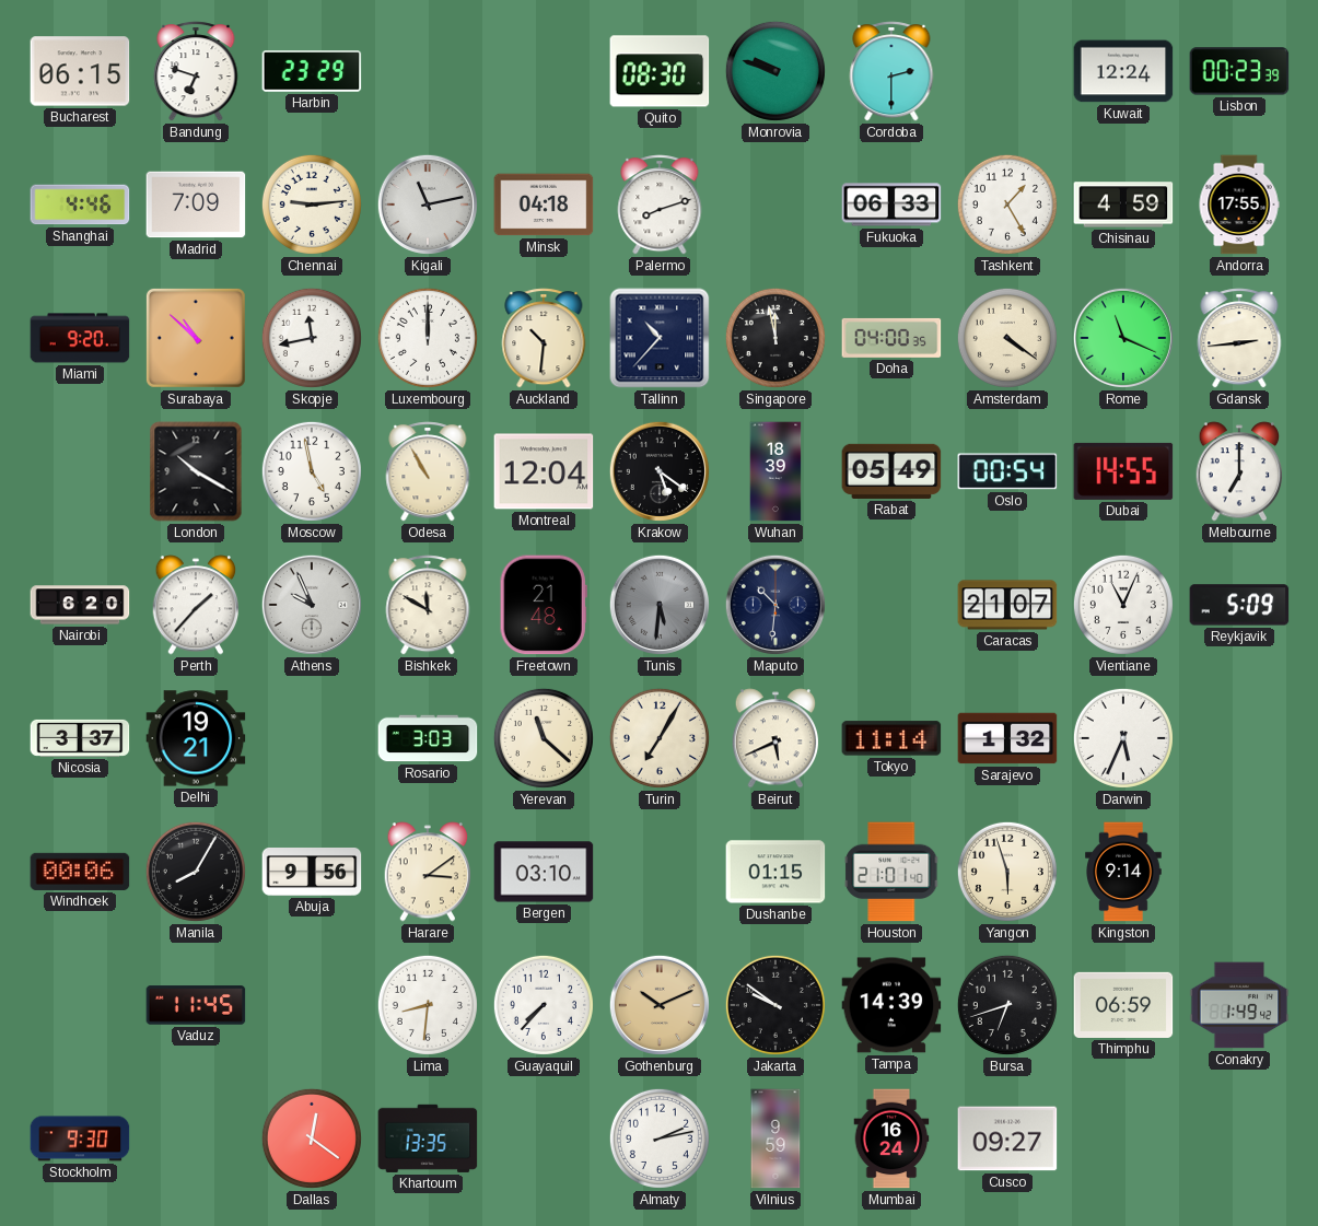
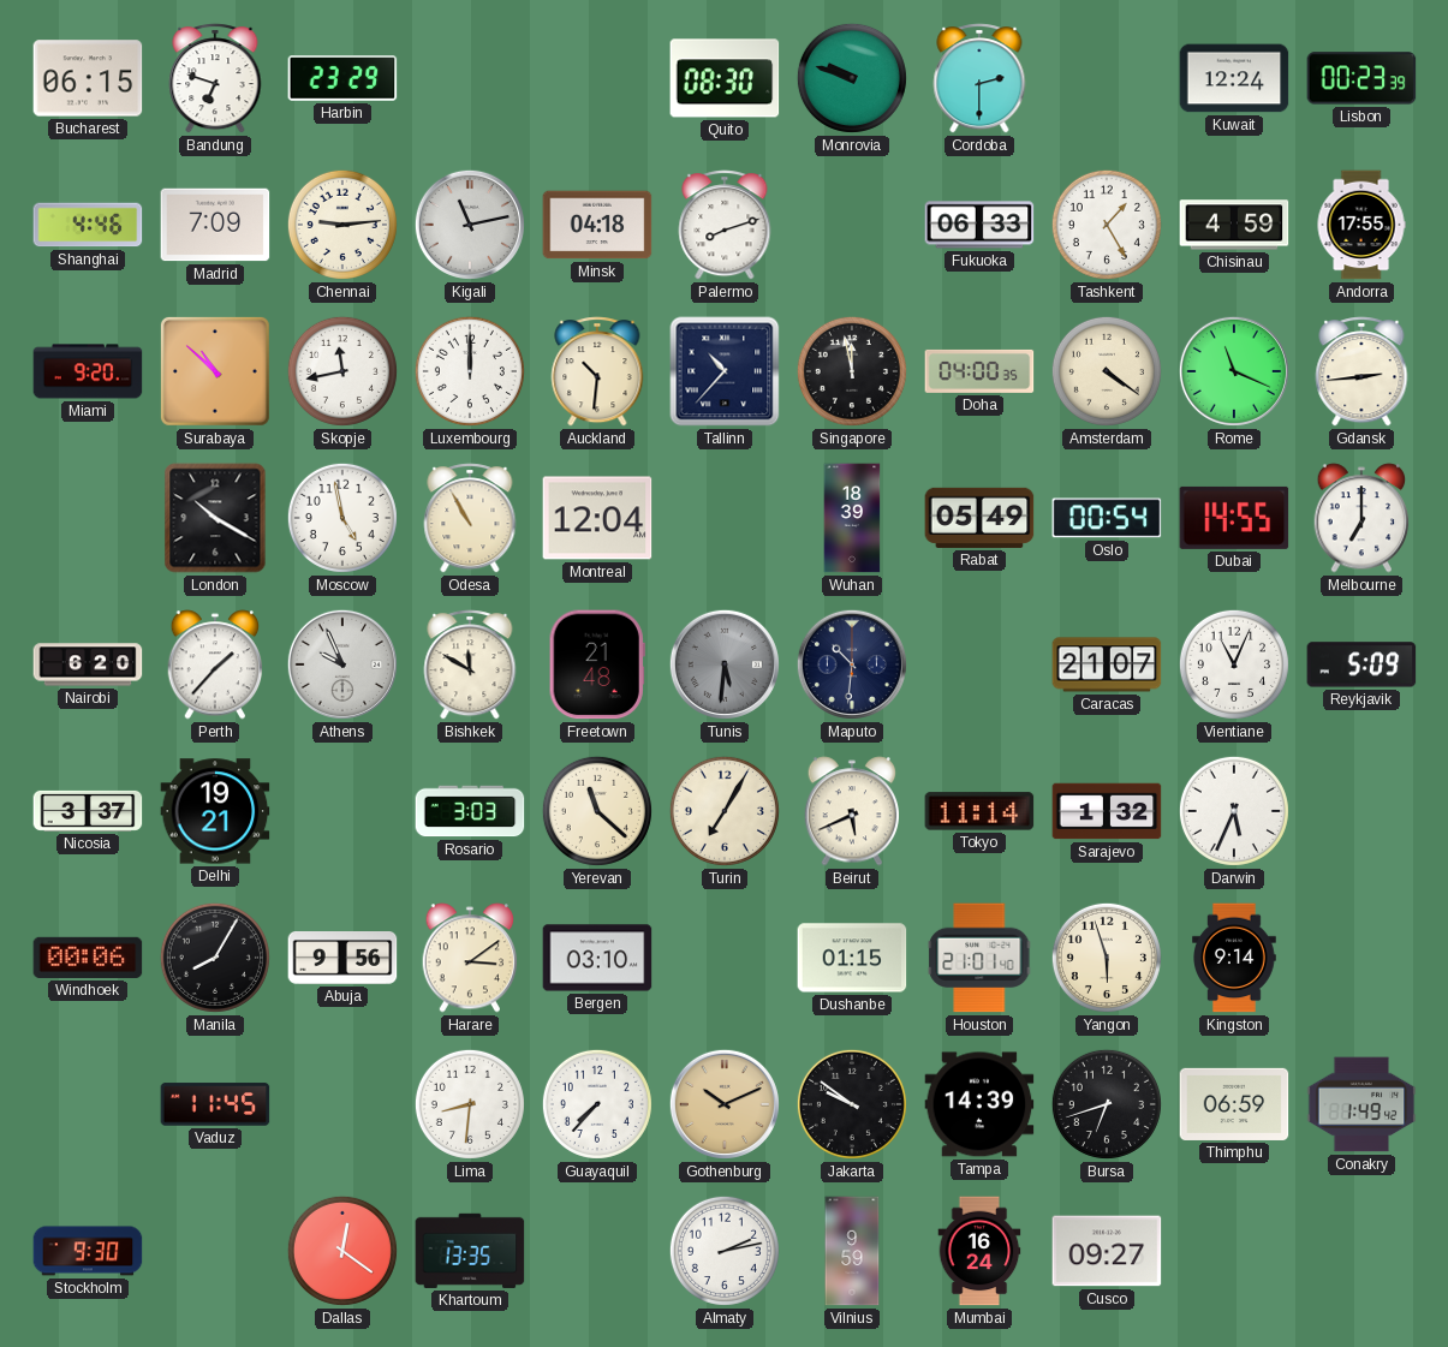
Krakow: 5:21 -> none
